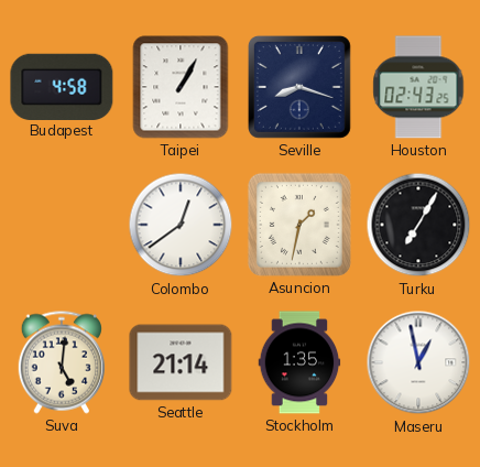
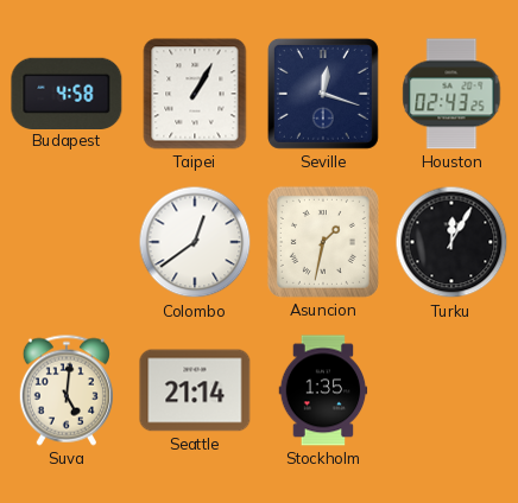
Seville: 8:18 -> 12:18
Turku: 7:05 -> 12:05
Maseru: 12:58 -> none
